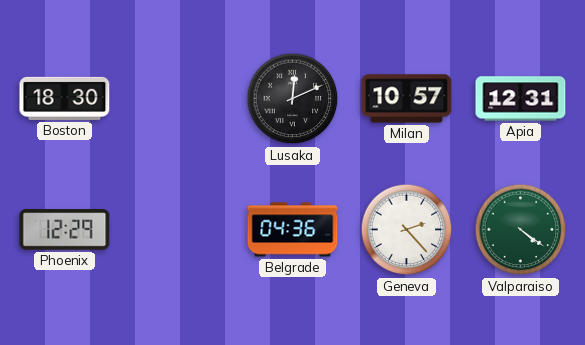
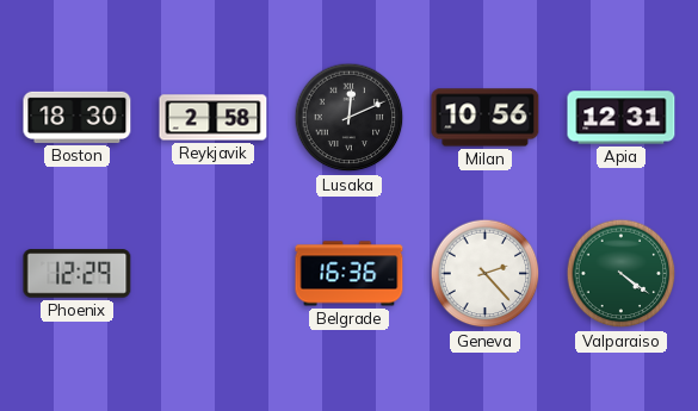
Reykjavik: none -> 2:58
Milan: 10:57 -> 10:56
Belgrade: 04:36 -> 16:36
